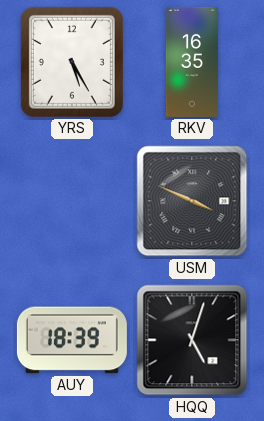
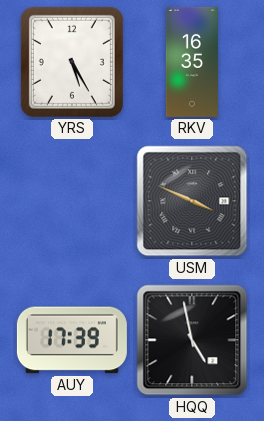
AUY: 18:39 -> 17:39
HQQ: 5:03 -> 4:58
